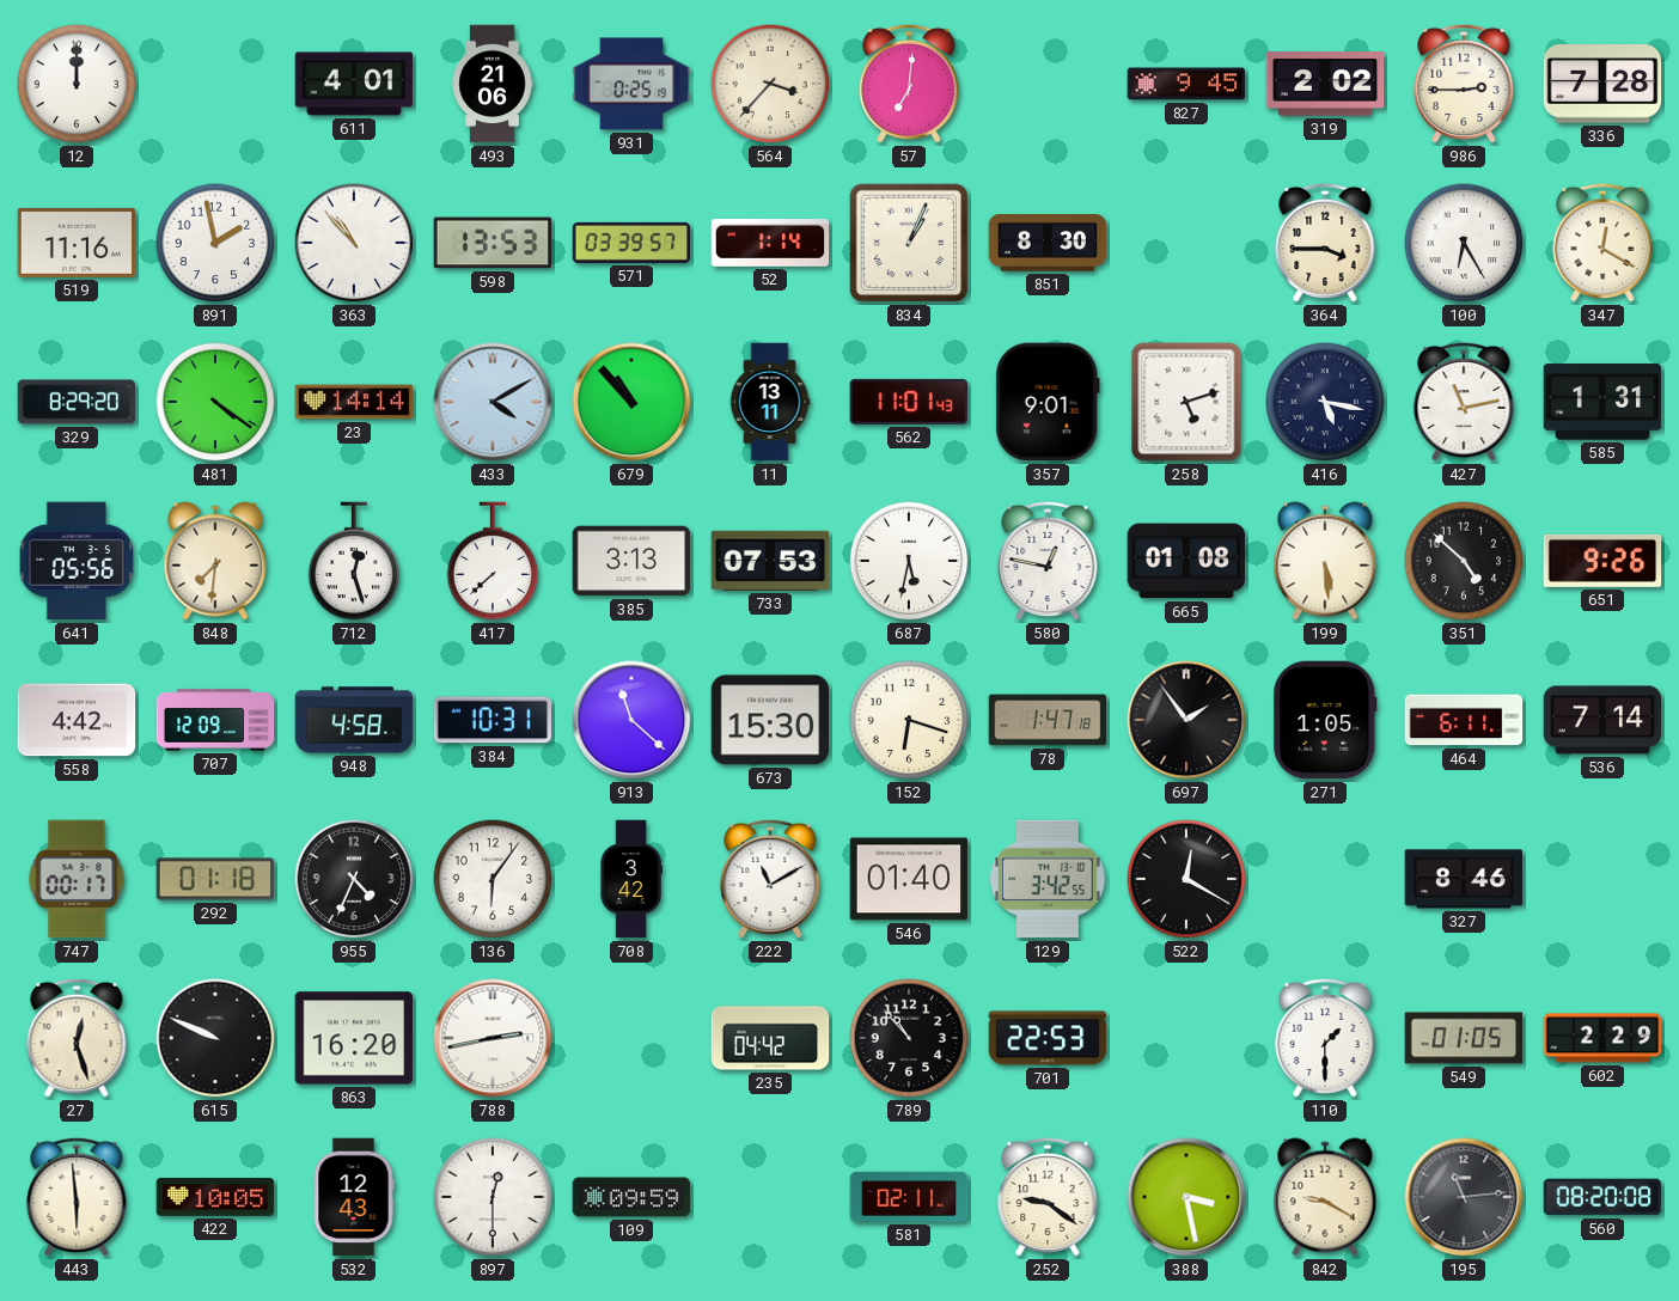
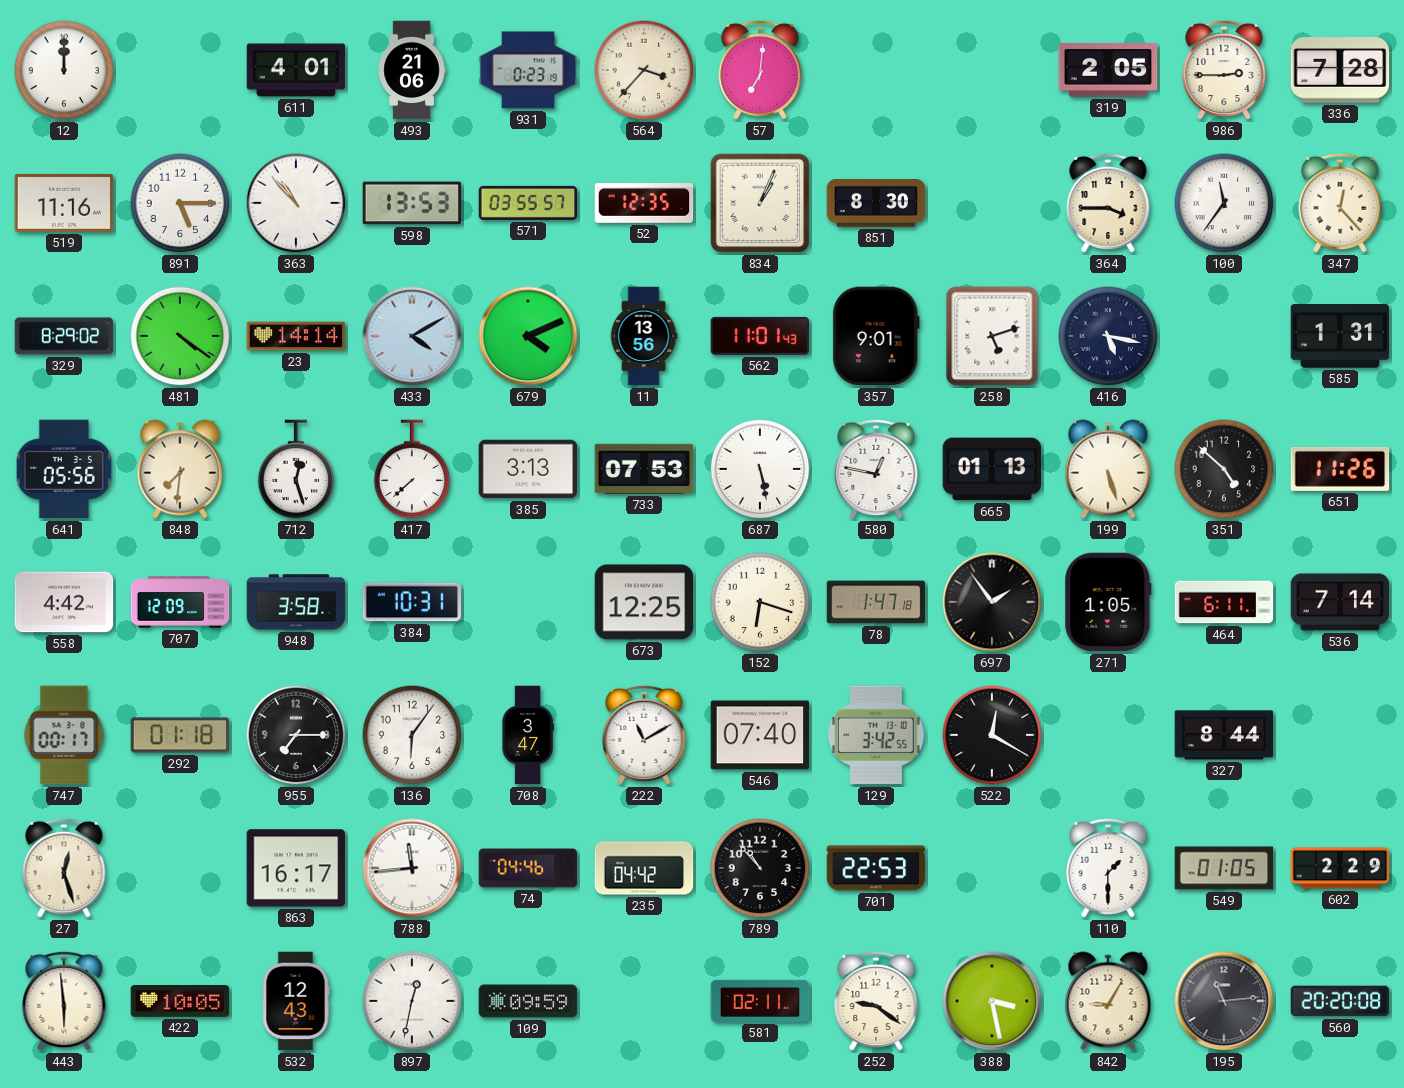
931: 0:25 -> 0:23
827: 9:45 -> none
319: 2:02 -> 2:05
891: 1:58 -> 5:15
571: 03:39 -> 03:55
52: 1:14 -> 12:35
100: 6:25 -> 11:36
347: 12:20 -> 12:23
329: 8:29:20 -> 8:29:02
679: 10:53 -> 4:11
11: 13:11 -> 13:56
427: 11:13 -> none
687: 5:32 -> 5:28
665: 01:08 -> 01:13
199: 5:29 -> 5:27
651: 9:26 -> 11:26
948: 4:58 -> 3:58
913: 11:22 -> none
673: 15:30 -> 12:25
955: 4:34 -> 7:15
708: 3:42 -> 3:47
546: 01:40 -> 07:40
327: 8:46 -> 8:44
615: 9:49 -> none
863: 16:20 -> 16:17
788: 2:43 -> 11:44
74: none -> 04:46
897: 12:30 -> 12:32
842: 9:20 -> 9:05
560: 08:20 -> 20:20
